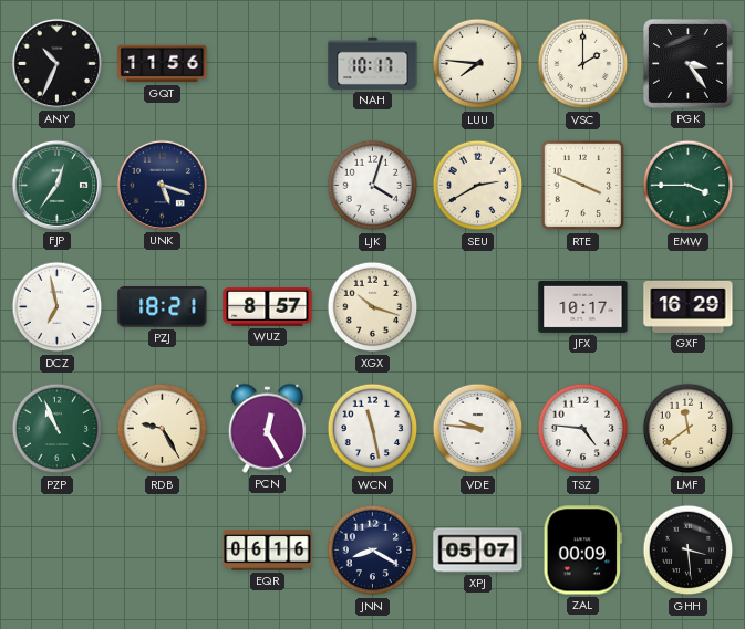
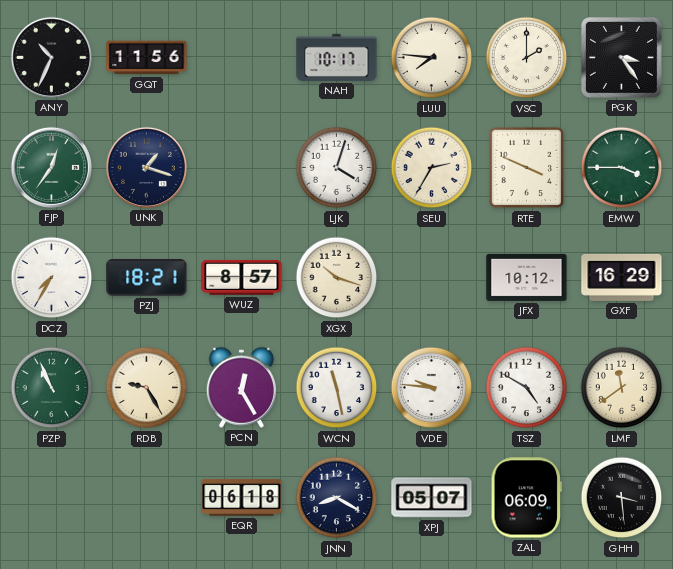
UNK: 5:18 -> 1:18
SEU: 2:40 -> 2:35
DCZ: 6:58 -> 7:35
JFX: 10:17 -> 10:12
TSZ: 4:46 -> 4:50
EQR: 06:16 -> 06:18
ZAL: 00:09 -> 06:09
